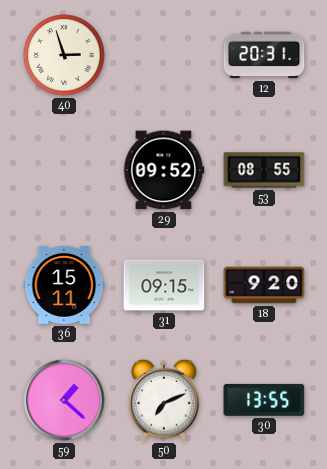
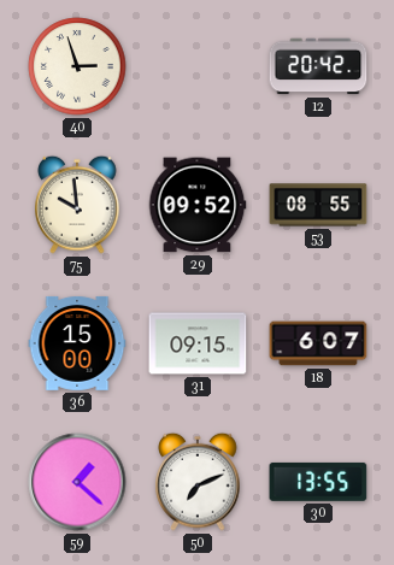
12: 20:31 -> 20:42
75: none -> 9:59
36: 15:11 -> 15:00
18: 9:20 -> 6:07
